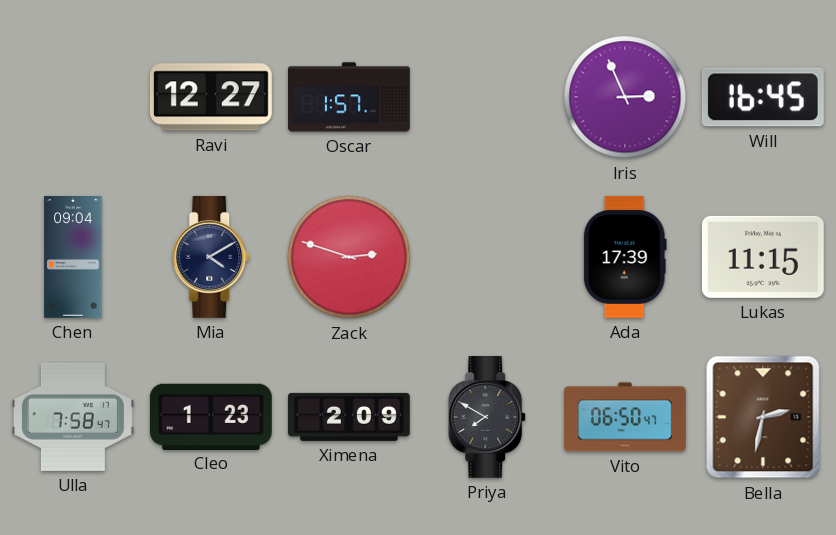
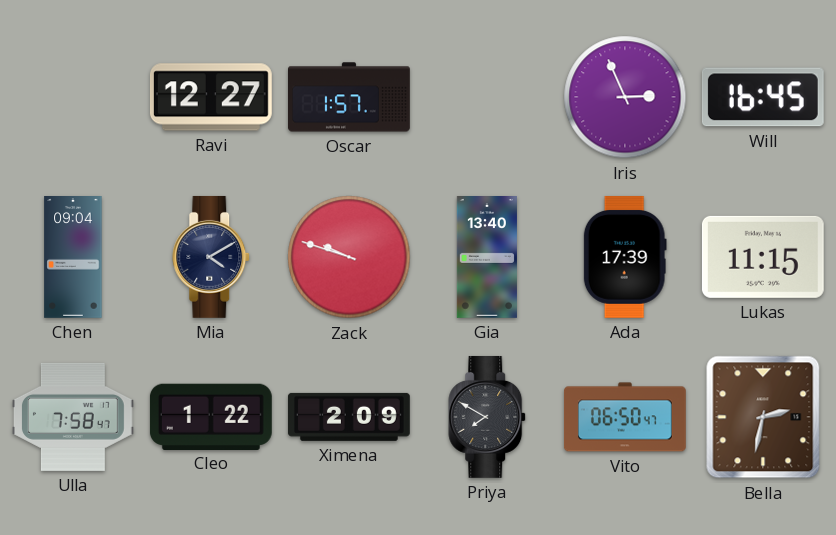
Zack: 2:48 -> 9:48
Gia: none -> 13:40
Cleo: 1:23 -> 1:22
